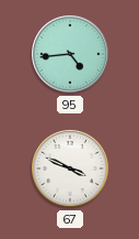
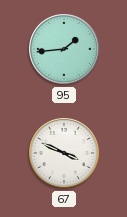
95: 4:44 -> 1:44
